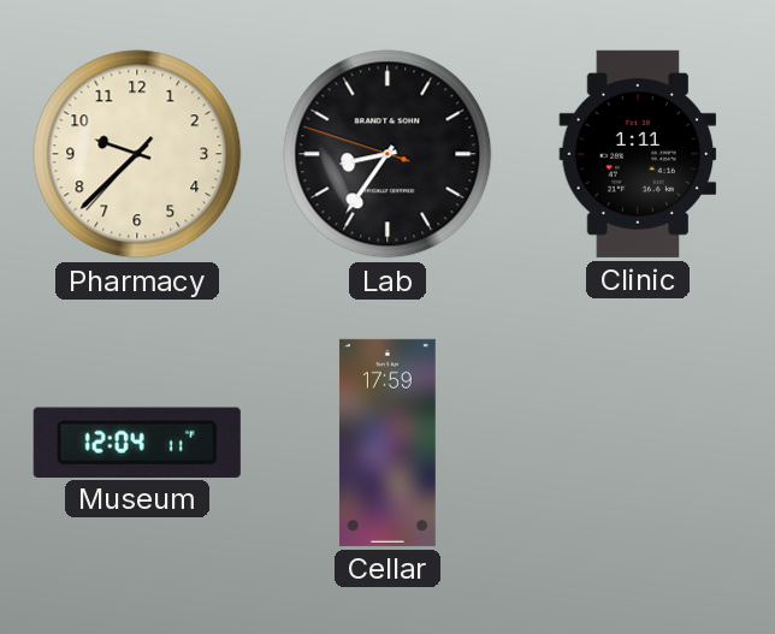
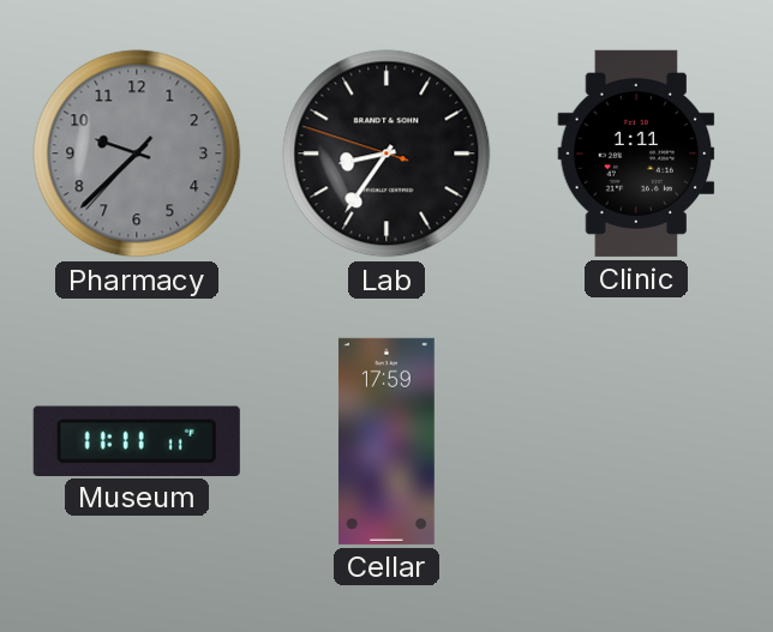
Pharmacy dial: cream -> grey
Museum: 12:04 -> 11:11
